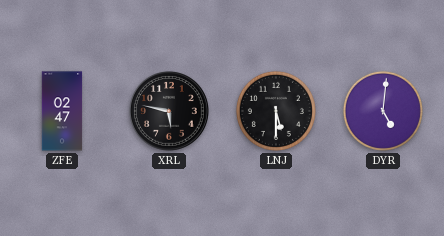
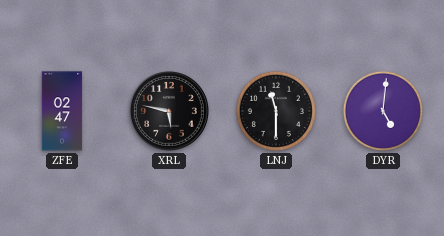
LNJ: 5:30 -> 11:30
